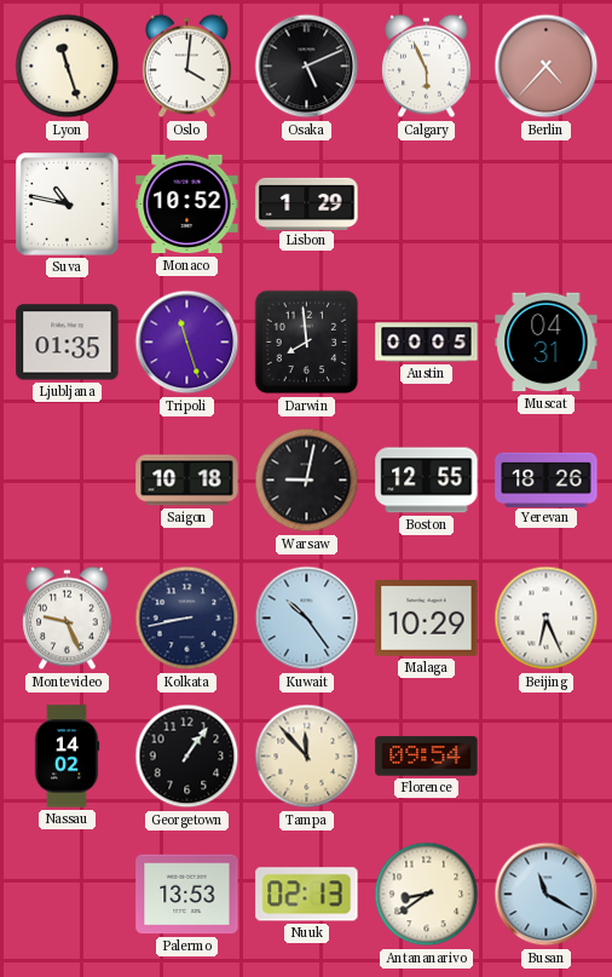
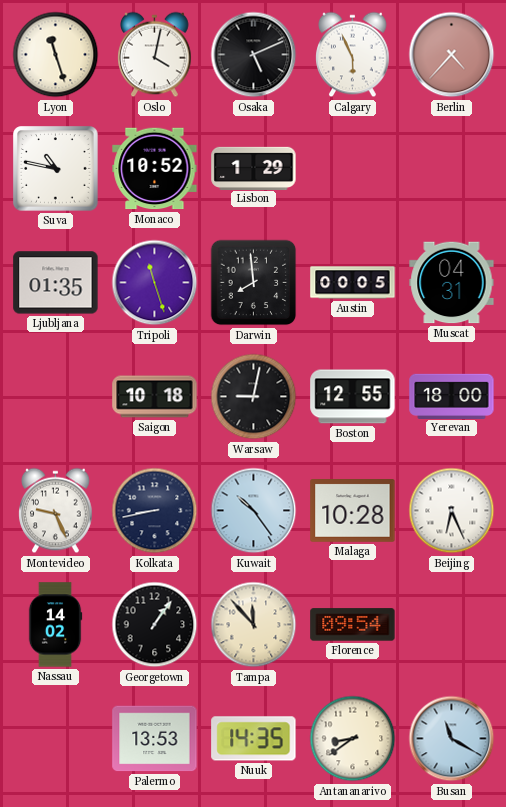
Oslo: 4:01 -> 4:02
Yerevan: 18:26 -> 18:00
Malaga: 10:29 -> 10:28
Nuuk: 02:13 -> 14:35
